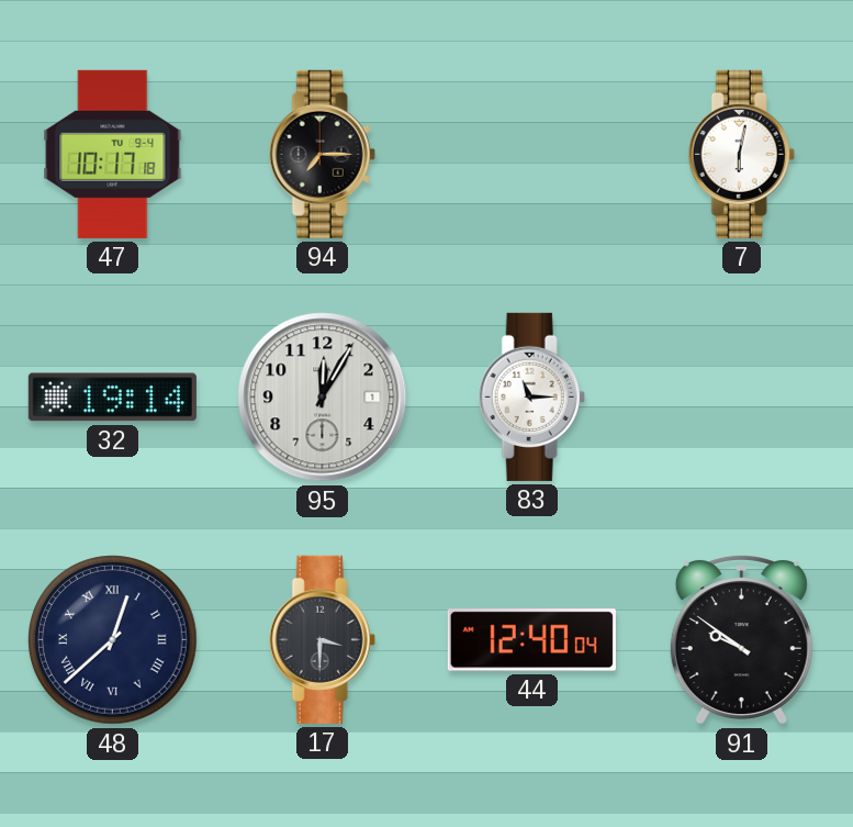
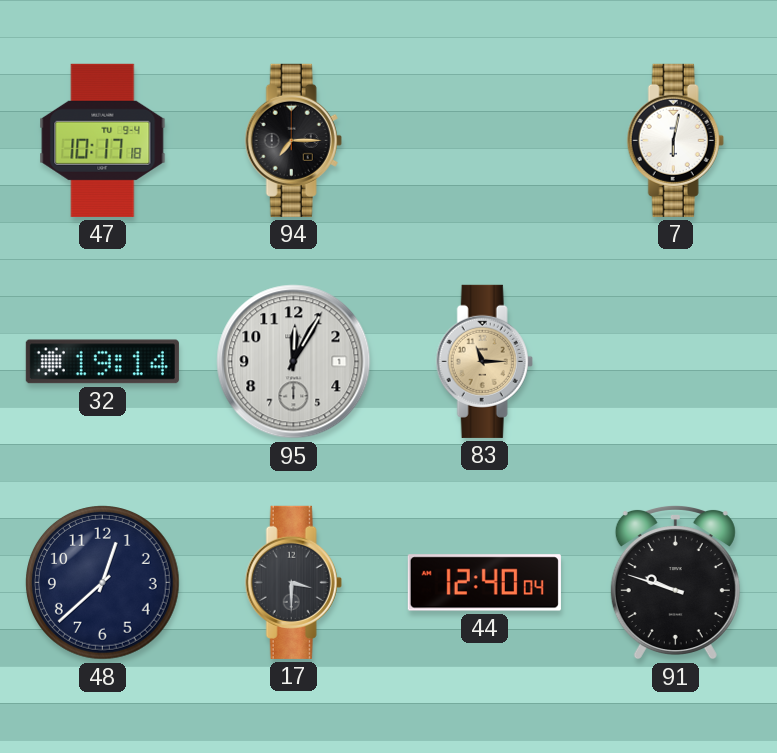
83 dial: white -> champagne
48 numerals: Roman -> Arabic
91: 9:51 -> 9:48
